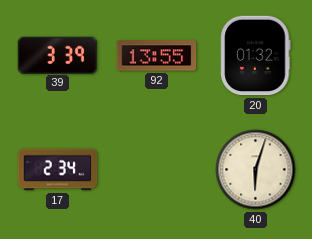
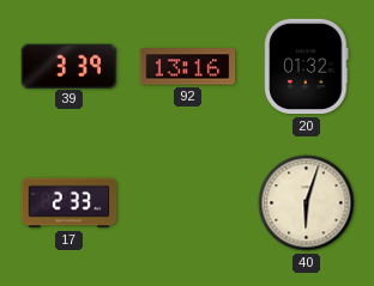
92: 13:55 -> 13:16
17: 2:34 -> 2:33
